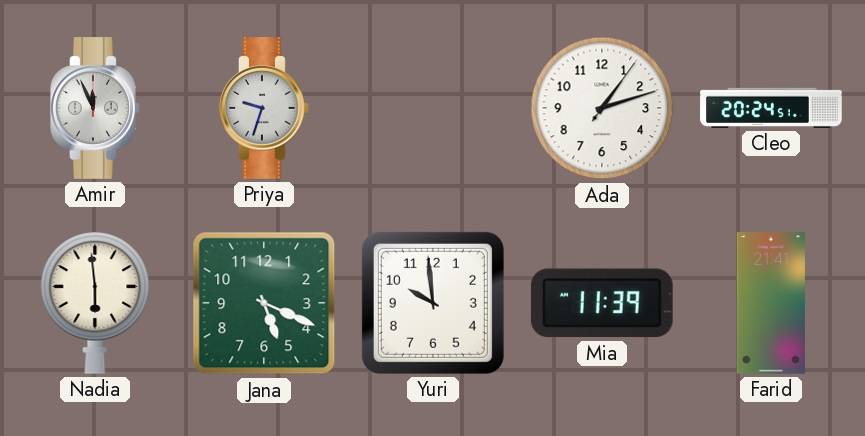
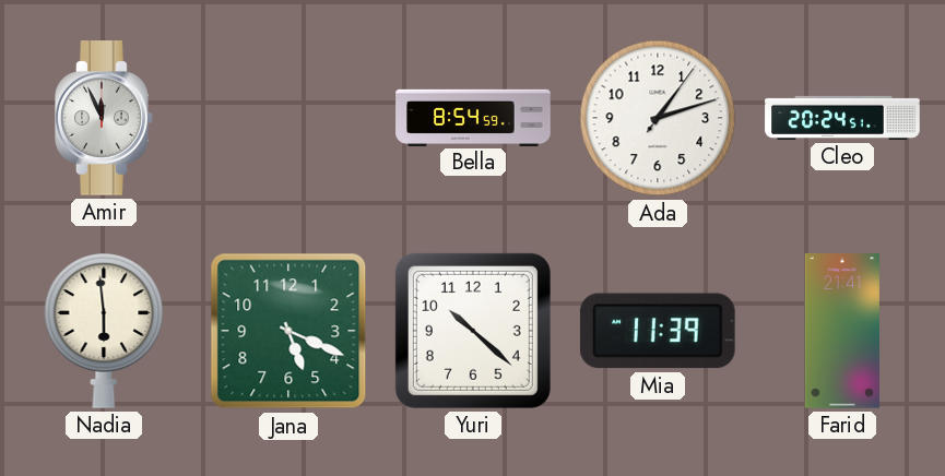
Priya: 9:33 -> none
Bella: none -> 8:54
Yuri: 9:59 -> 10:22
